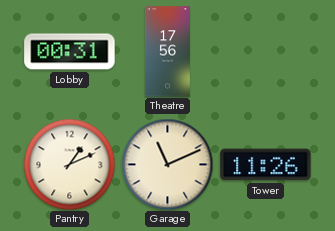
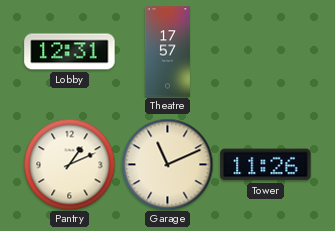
Lobby: 00:31 -> 12:31
Theatre: 17:56 -> 17:57
